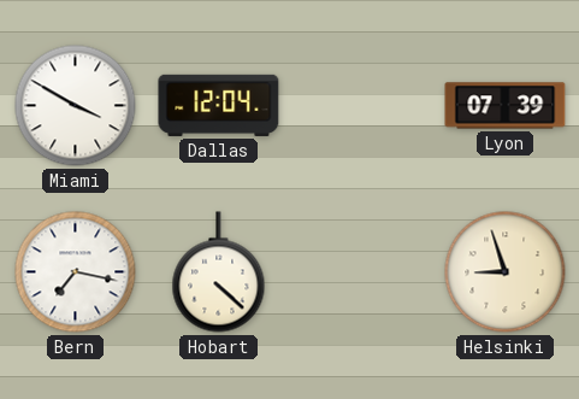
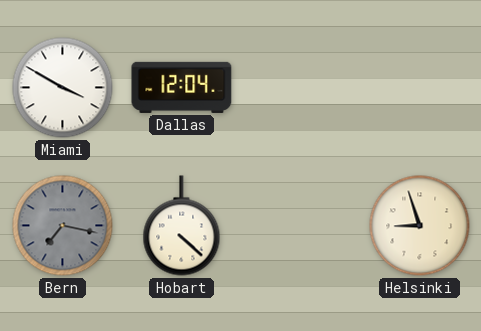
Lyon: 07:39 -> none
Bern dial: white -> grey
